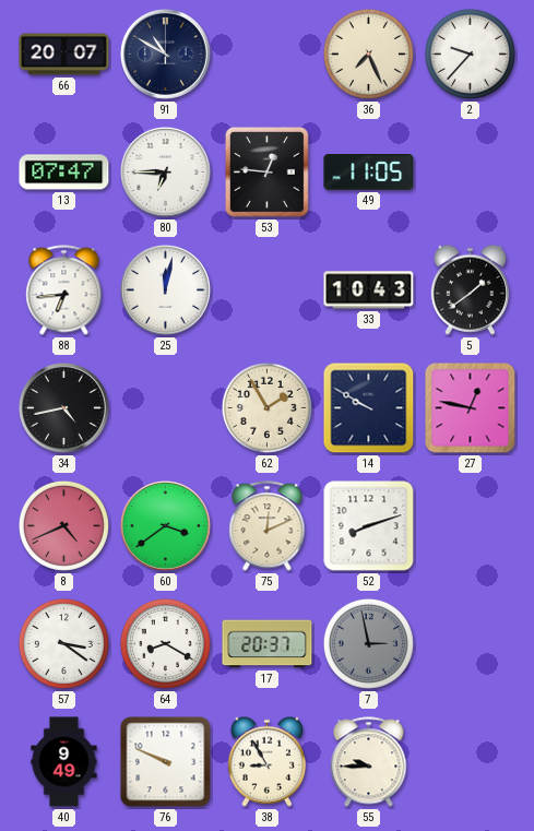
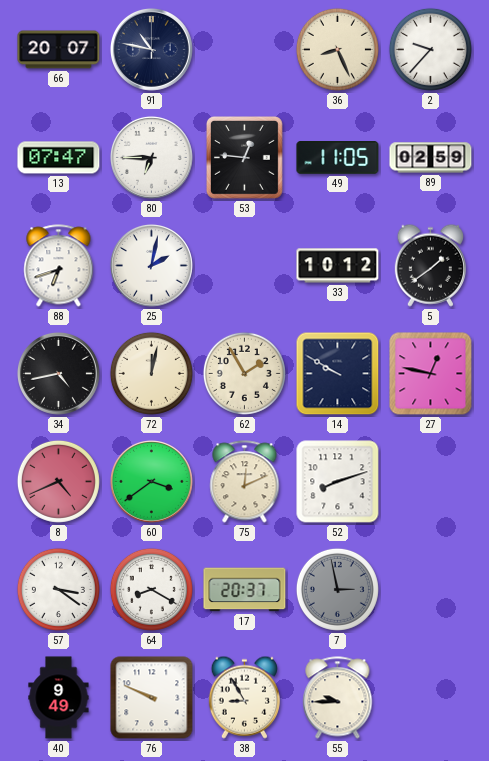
91: 10:50 -> 10:47
36: 7:26 -> 8:26
89: none -> 02:59
88: 6:44 -> 6:42
25: 12:02 -> 2:02
33: 10:43 -> 10:12
72: none -> 12:02
